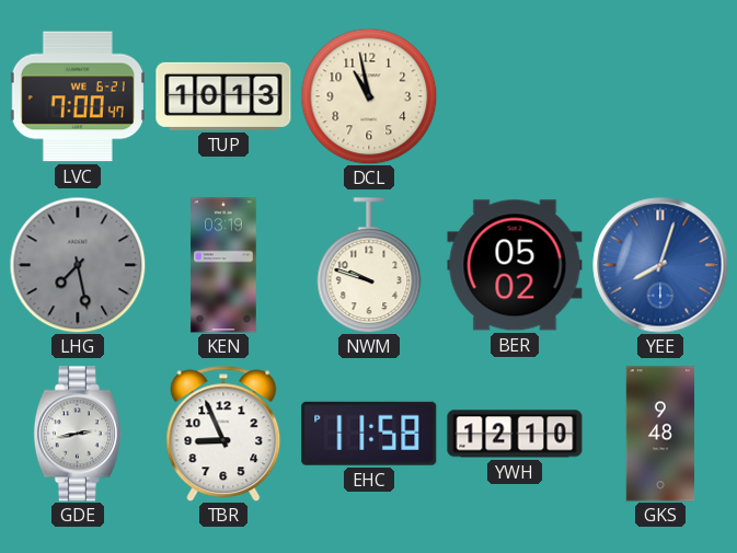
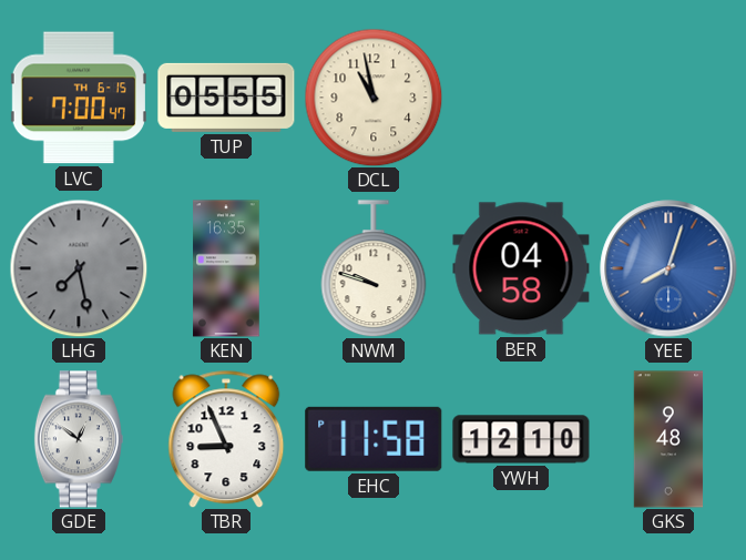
LVC date: WE 6-21 -> TH 6-15
TUP: 10:13 -> 05:55
KEN: 03:19 -> 16:35
BER: 05:02 -> 04:58
GDE: 2:43 -> 12:51
